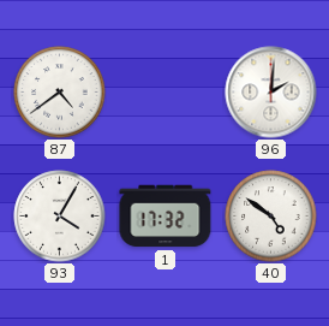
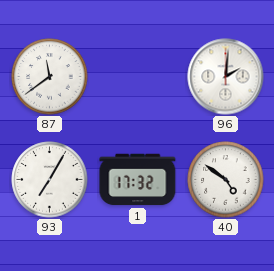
87: 4:39 -> 11:39
93: 4:05 -> 7:05
